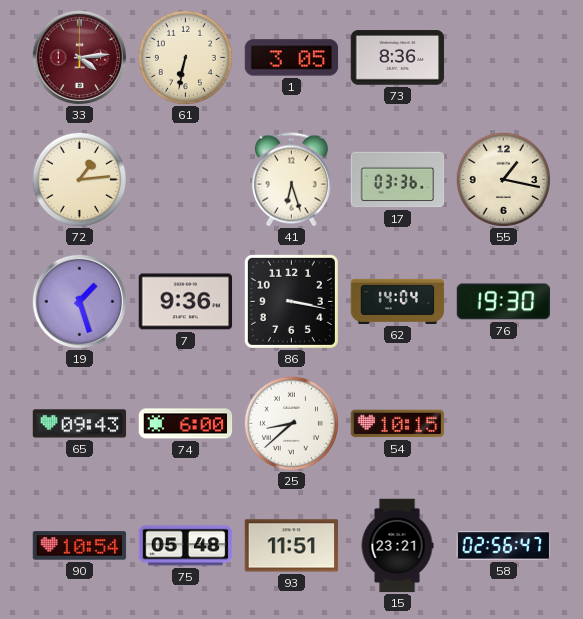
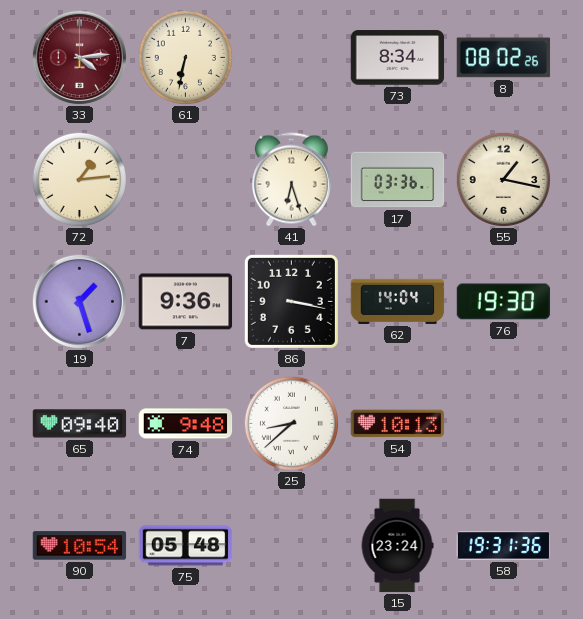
1: 3:05 -> none
73: 8:36 -> 8:34
8: none -> 08:02
65: 09:43 -> 09:40
74: 6:00 -> 9:48
54: 10:15 -> 10:13
93: 11:51 -> none
15: 23:21 -> 23:24
58: 02:56 -> 19:31
